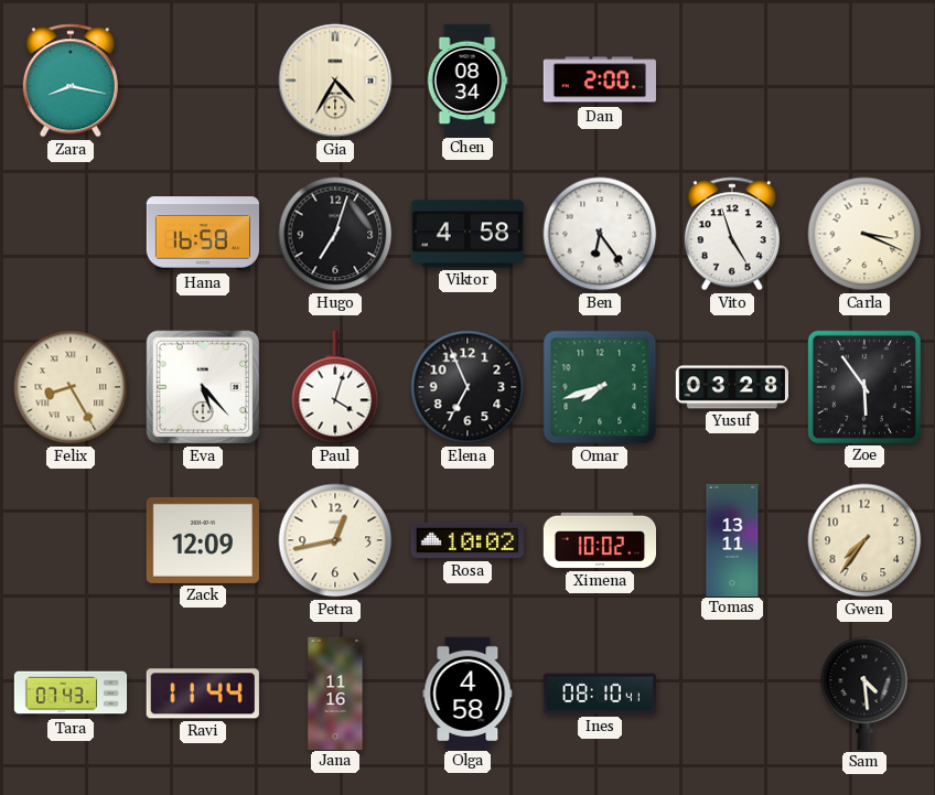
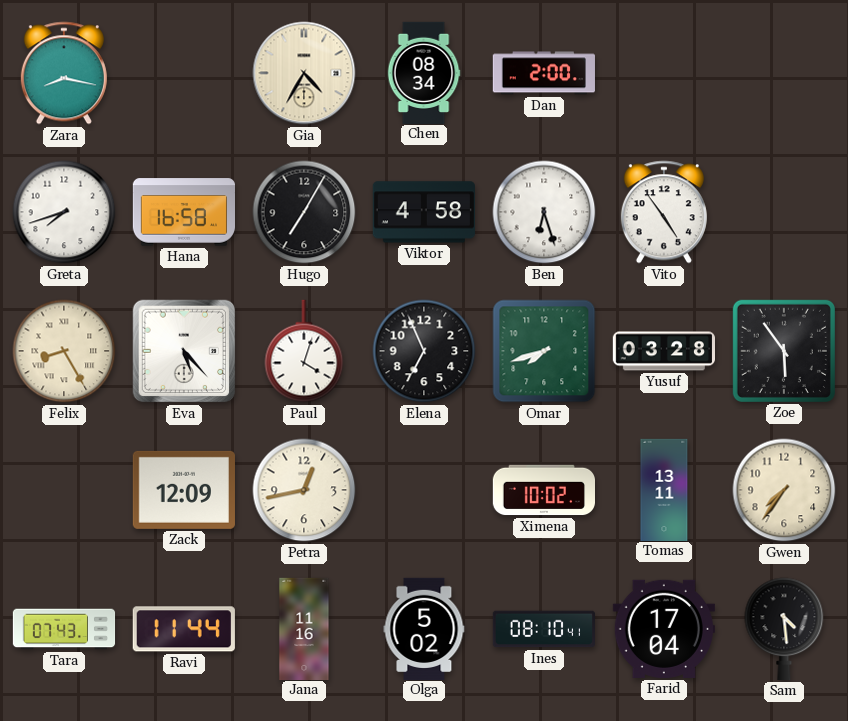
Greta: none -> 7:42
Hugo: 7:03 -> 7:05
Ben: 6:24 -> 6:27
Vito: 4:57 -> 4:54
Carla: 3:19 -> none
Rosa: 10:02 -> none
Olga: 4:58 -> 5:02
Farid: none -> 17:04
